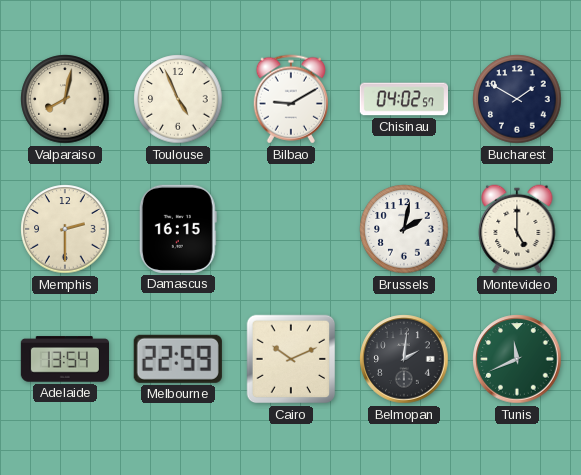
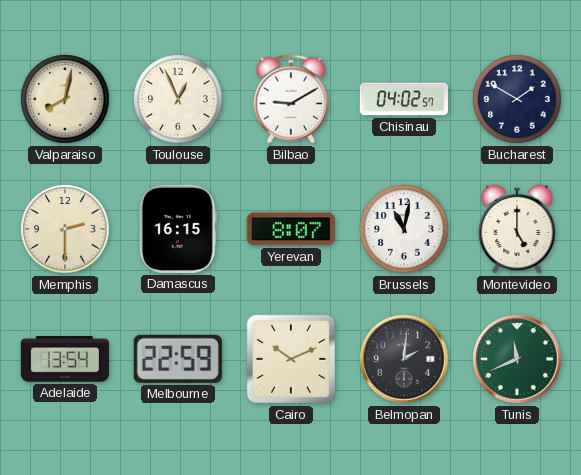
Toulouse: 4:56 -> 12:56
Yerevan: none -> 8:07
Brussels: 2:02 -> 11:02
